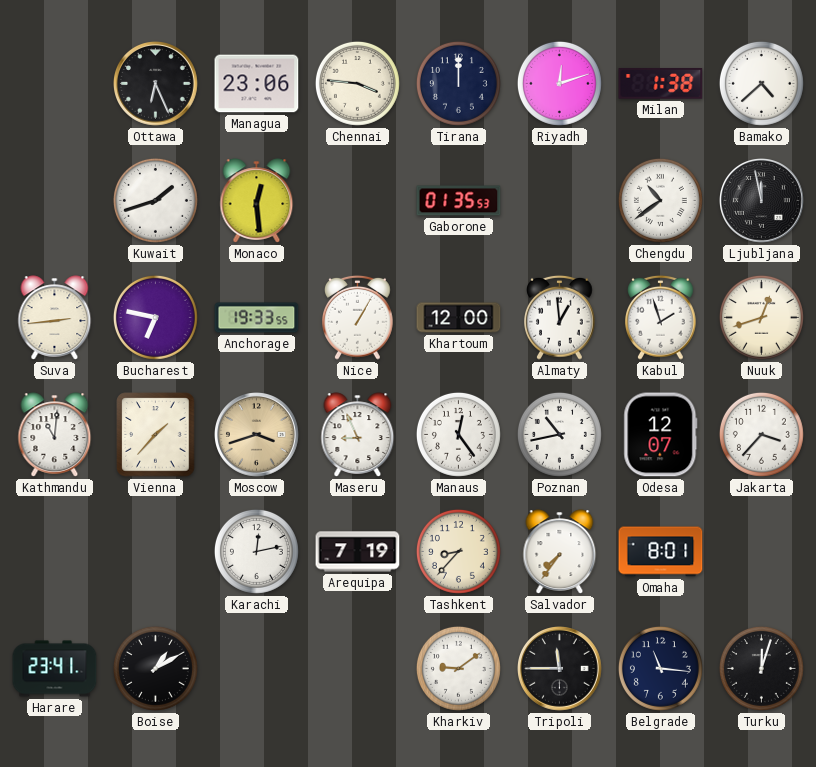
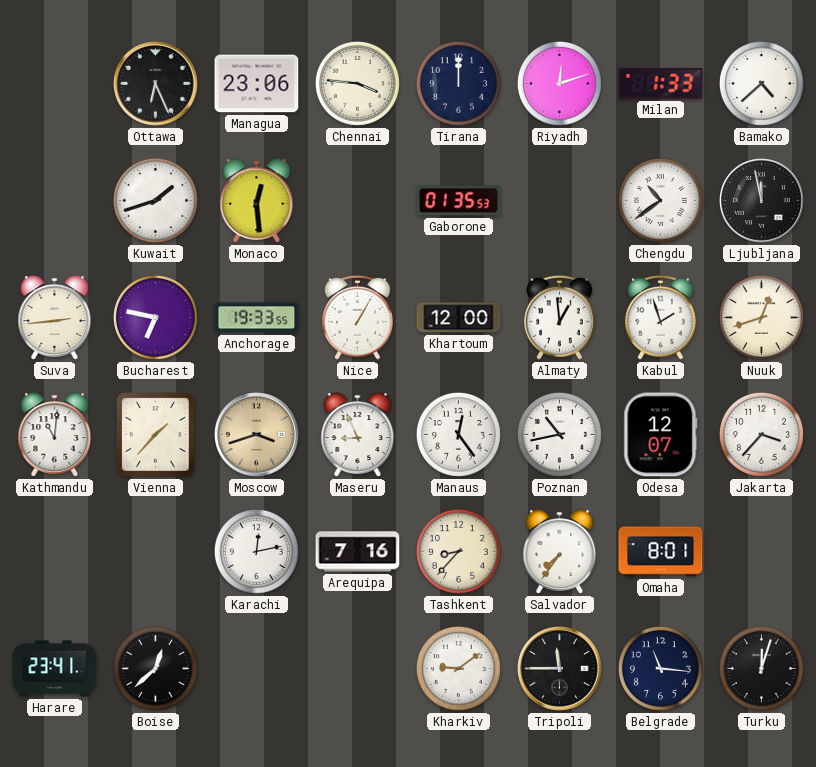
Milan: 1:38 -> 1:33
Arequipa: 7:19 -> 7:16
Boise: 1:10 -> 12:38
